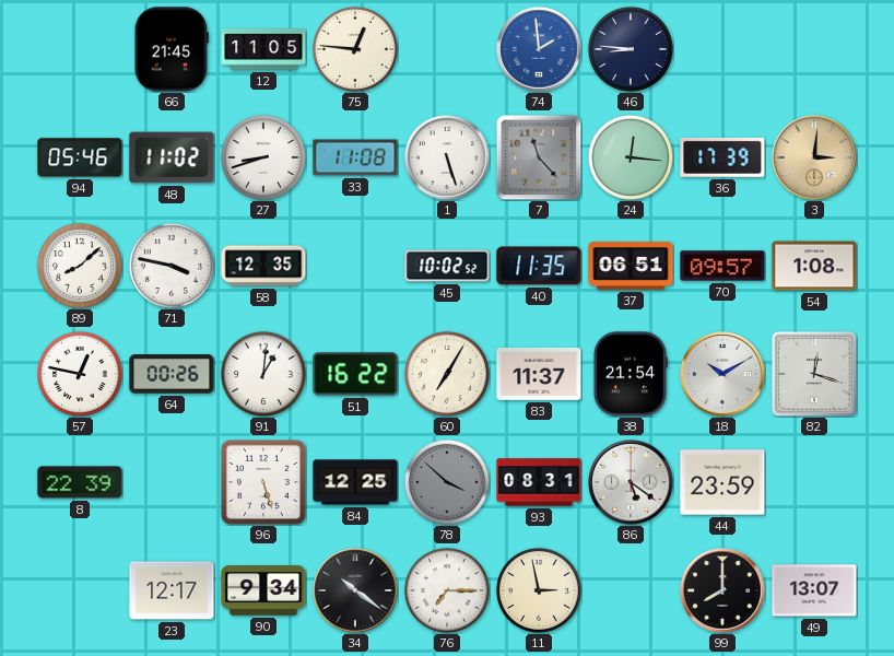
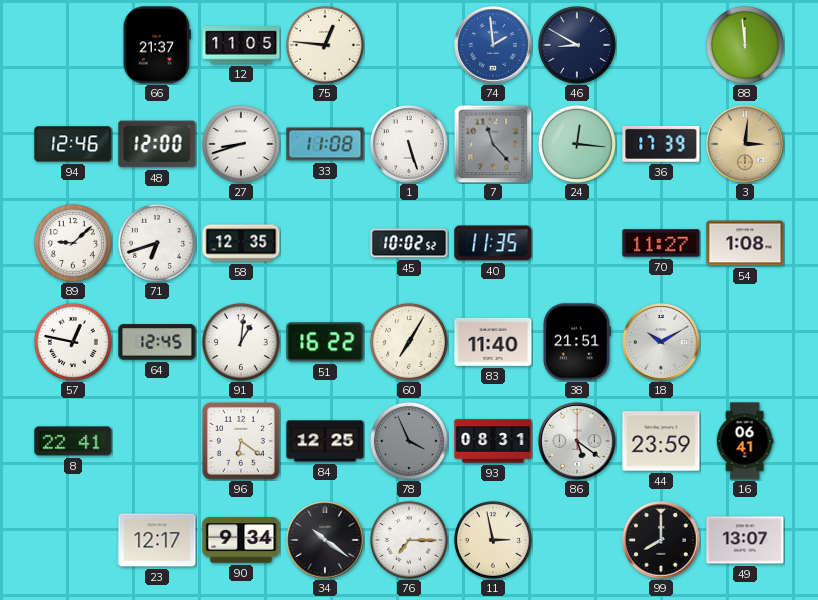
66: 21:45 -> 21:37
46: 8:46 -> 8:50
88: none -> 11:59
94: 05:46 -> 12:46
48: 11:02 -> 12:00
89: 8:08 -> 9:08
71: 3:47 -> 6:42
37: 06:51 -> none
70: 09:57 -> 11:27
64: 00:26 -> 12:45
83: 11:37 -> 11:40
38: 21:54 -> 21:51
82: 12:18 -> none
8: 22:39 -> 22:41
96: 5:27 -> 6:21
78: 3:52 -> 3:56
16: none -> 06:41
